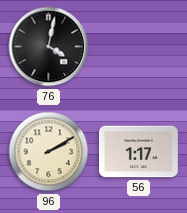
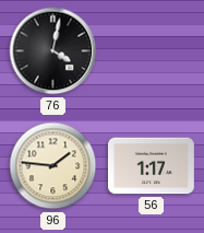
96: 2:10 -> 1:46
